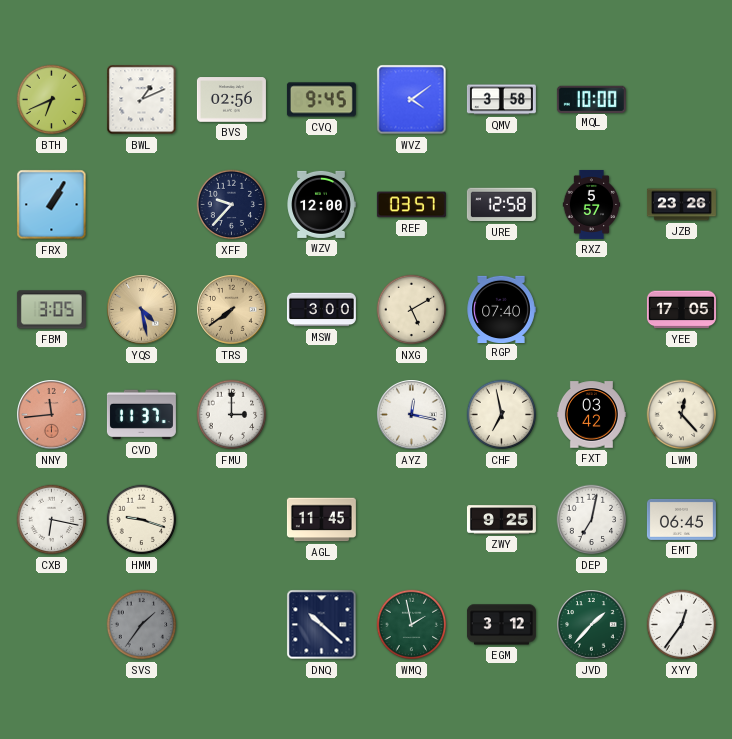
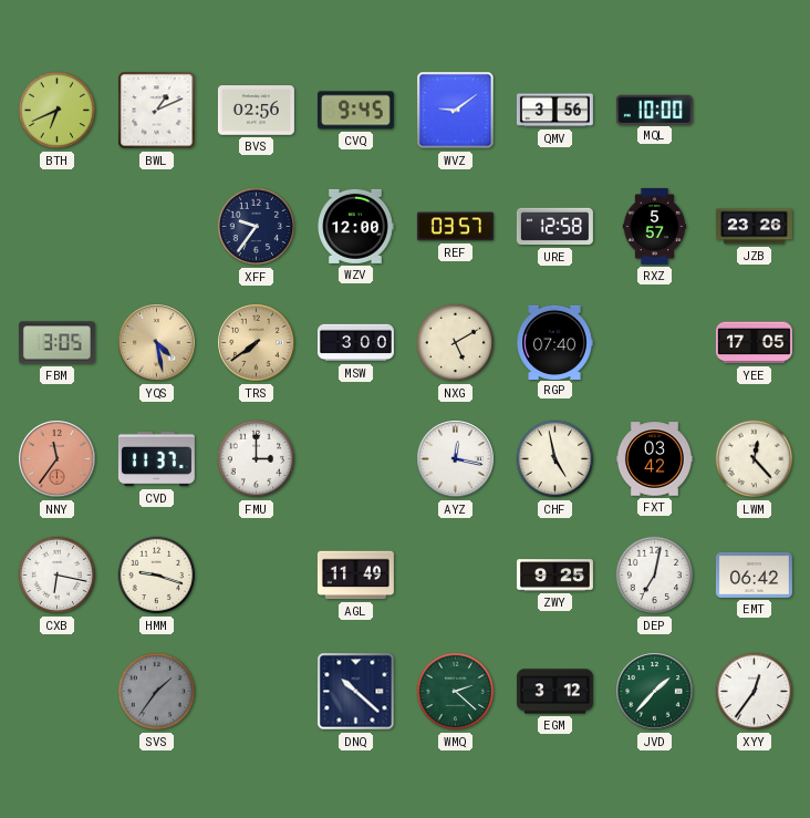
WVZ: 4:09 -> 9:09
QMV: 3:58 -> 3:56
FRX: 1:05 -> none
XFF: 9:37 -> 9:36
NNY: 11:44 -> 11:36
CHF: 6:58 -> 4:58
AGL: 11:45 -> 11:49
EMT: 06:45 -> 06:42
WMQ: 1:58 -> 2:22
